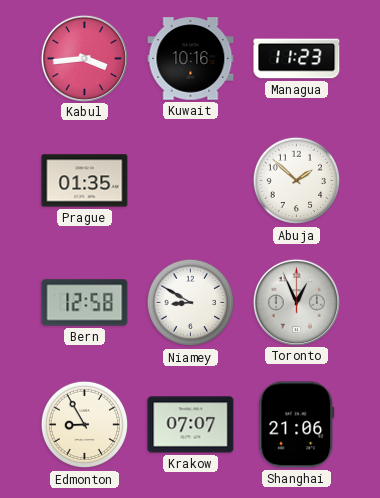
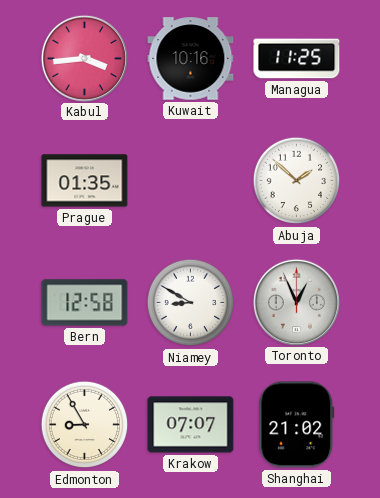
Managua: 11:23 -> 11:25
Shanghai: 21:06 -> 21:02
